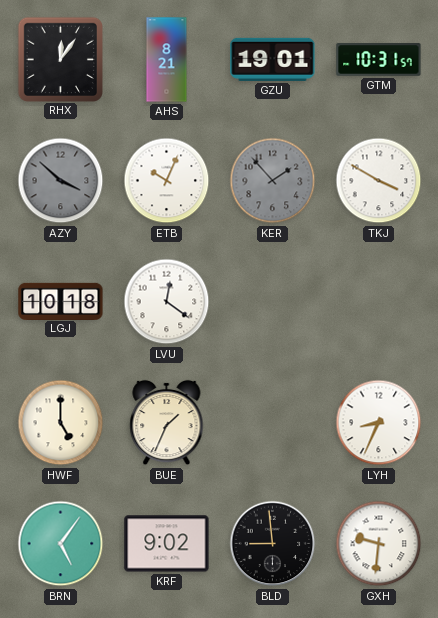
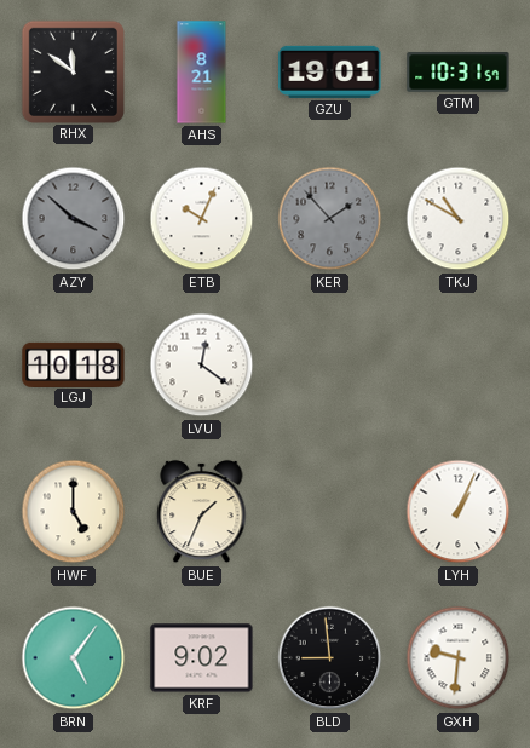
RHX: 12:06 -> 11:51
TKJ: 3:50 -> 10:50
LYH: 8:34 -> 1:04
